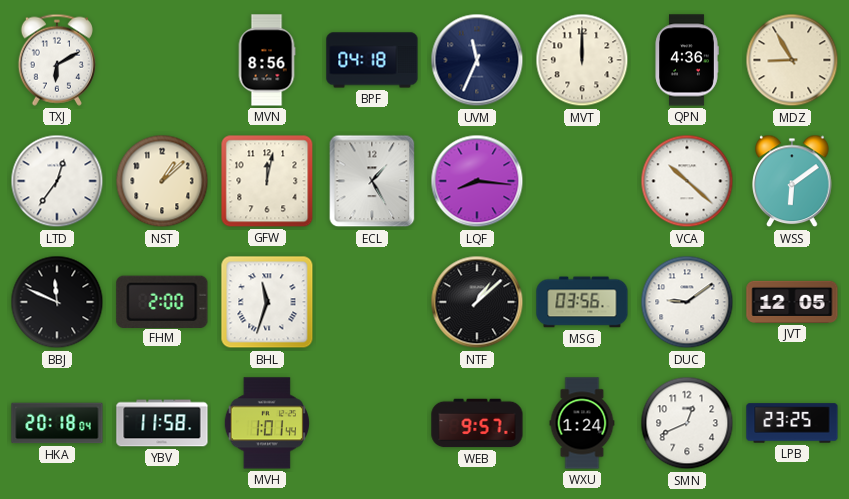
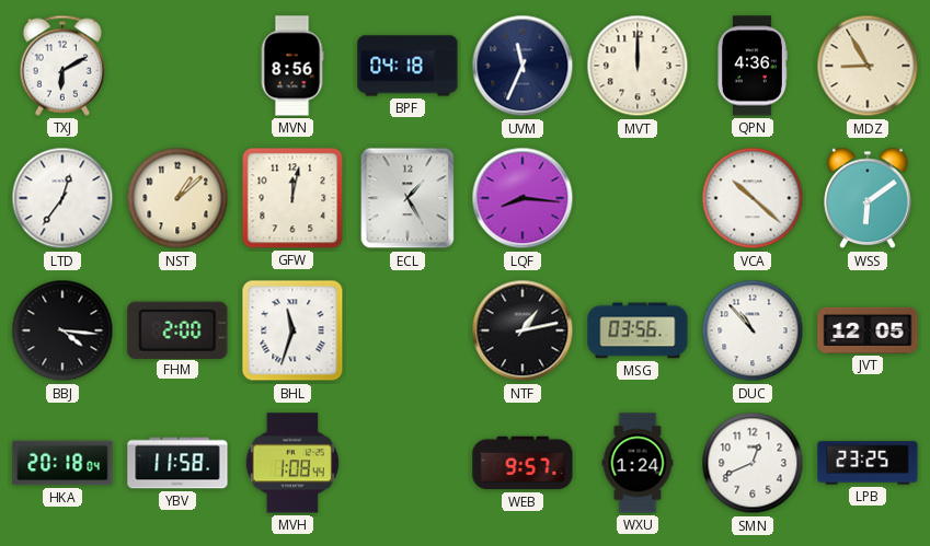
BBJ: 11:49 -> 4:16
NTF: 1:08 -> 1:13
DUC: 9:09 -> 10:53
MVH: 1:01 -> 1:08
